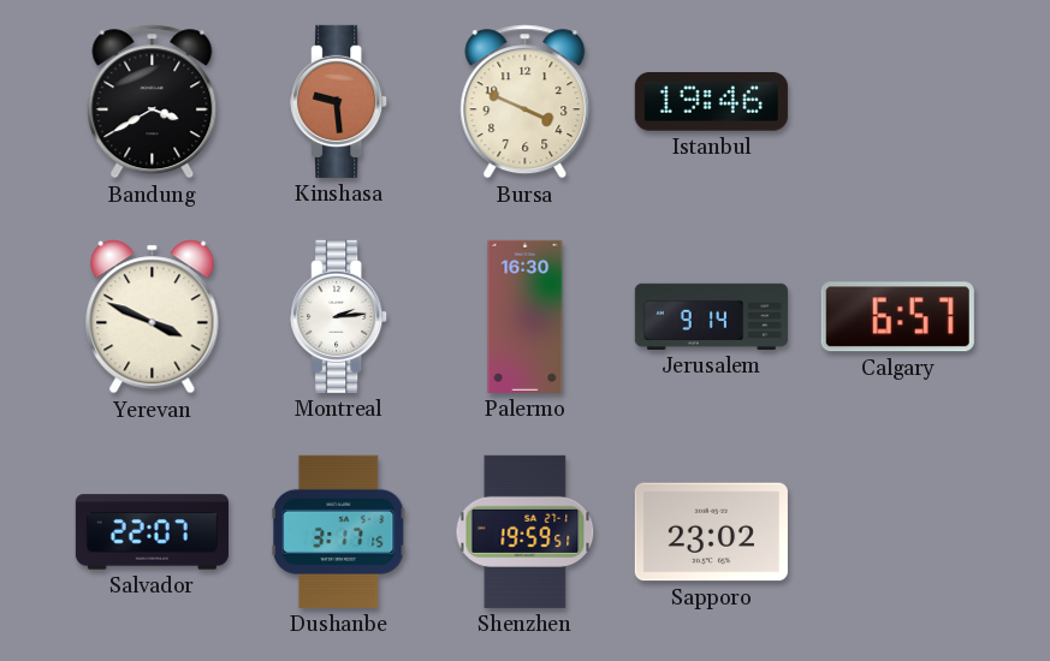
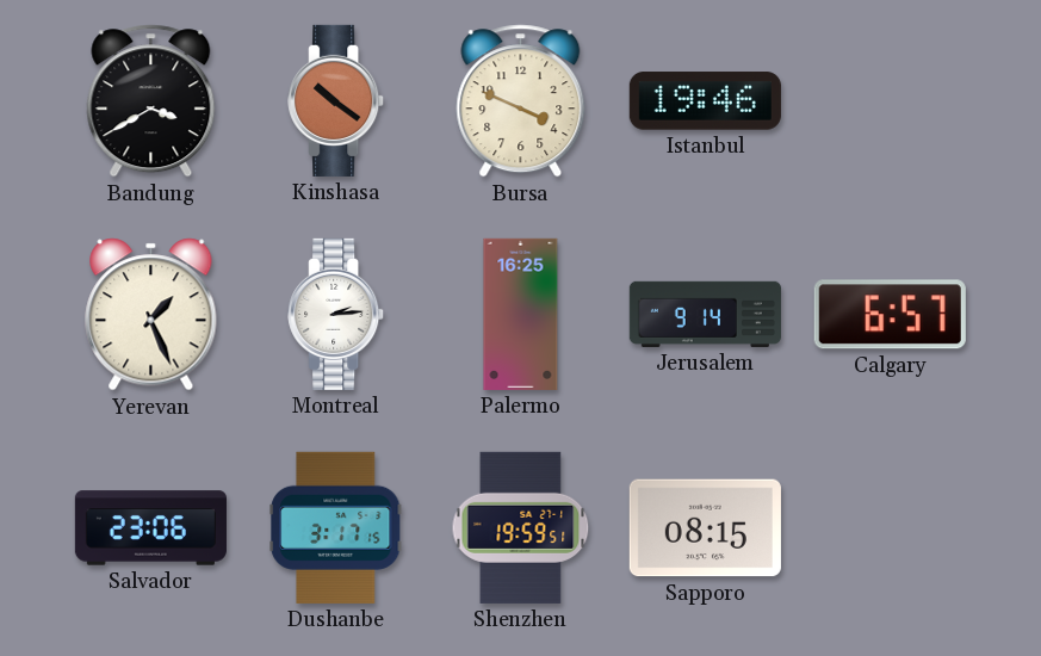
Kinshasa: 9:29 -> 10:21
Yerevan: 3:49 -> 1:26
Palermo: 16:30 -> 16:25
Salvador: 22:07 -> 23:06
Sapporo: 23:02 -> 08:15
